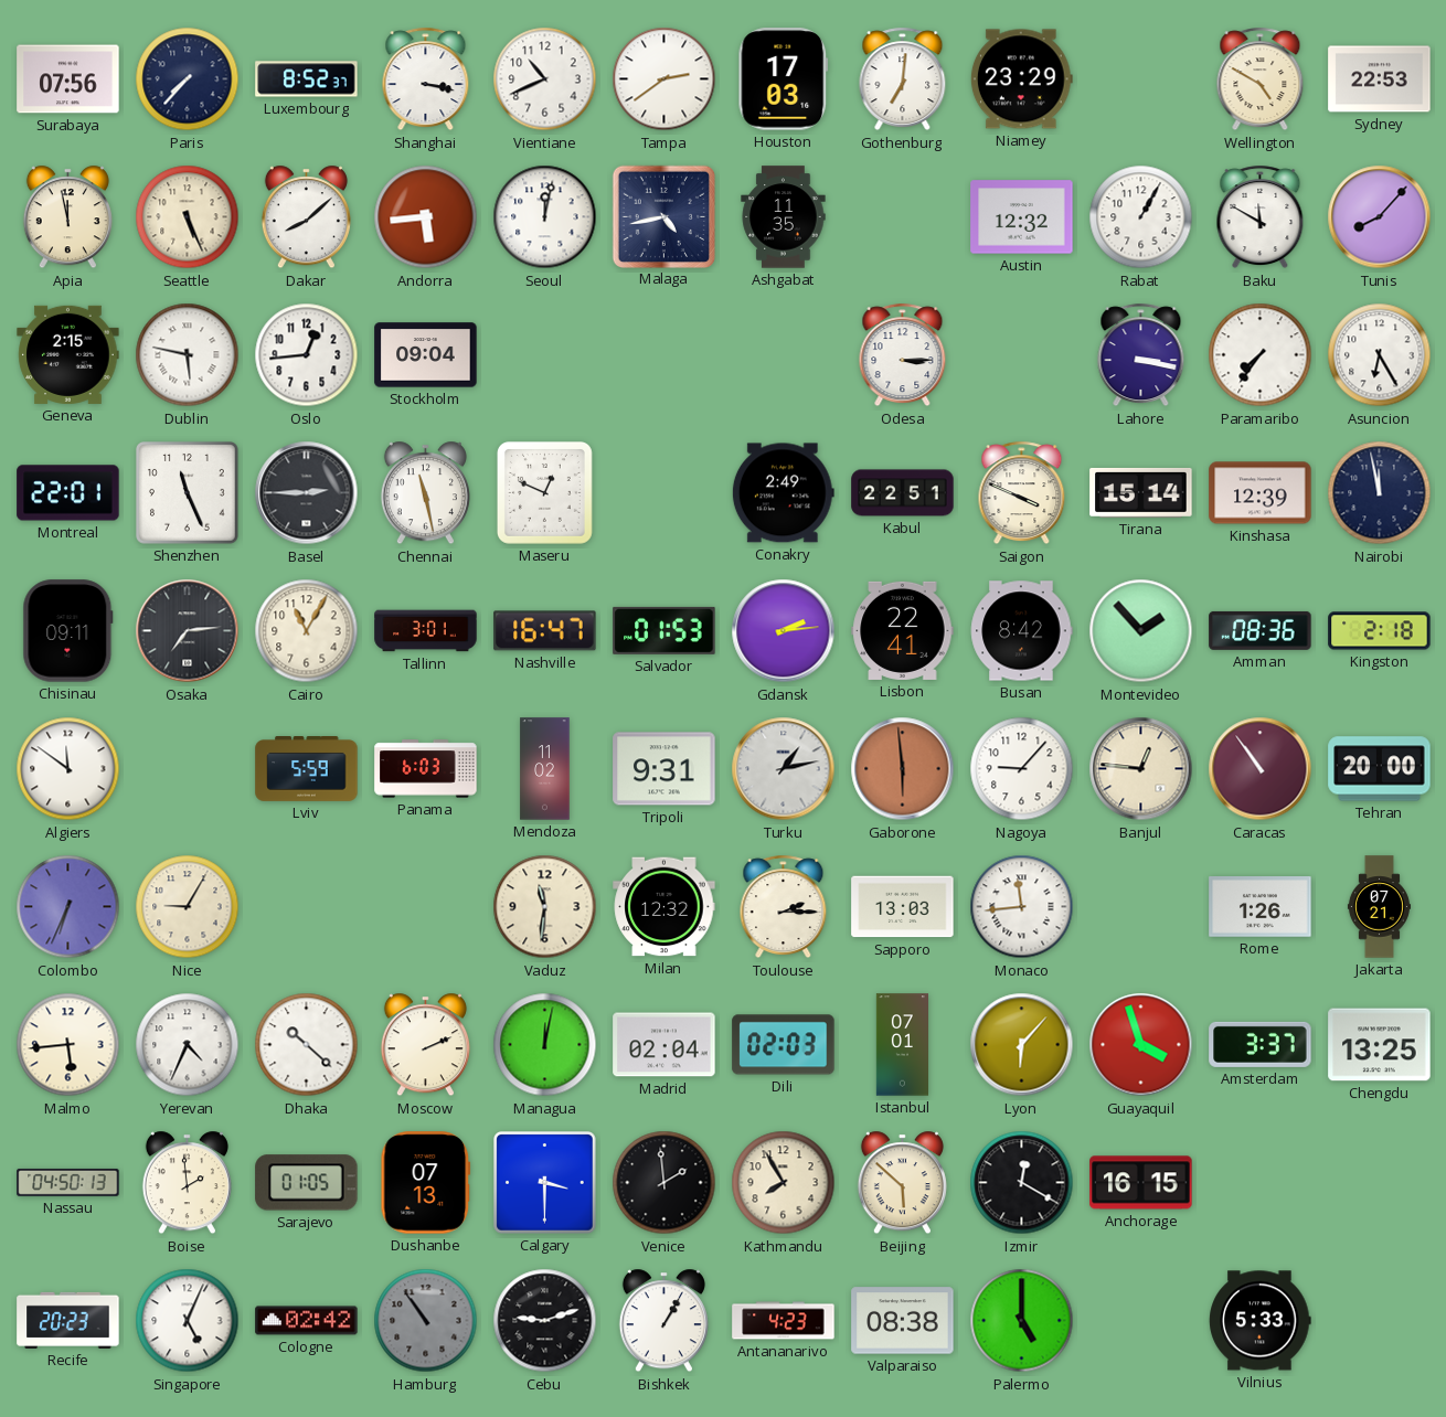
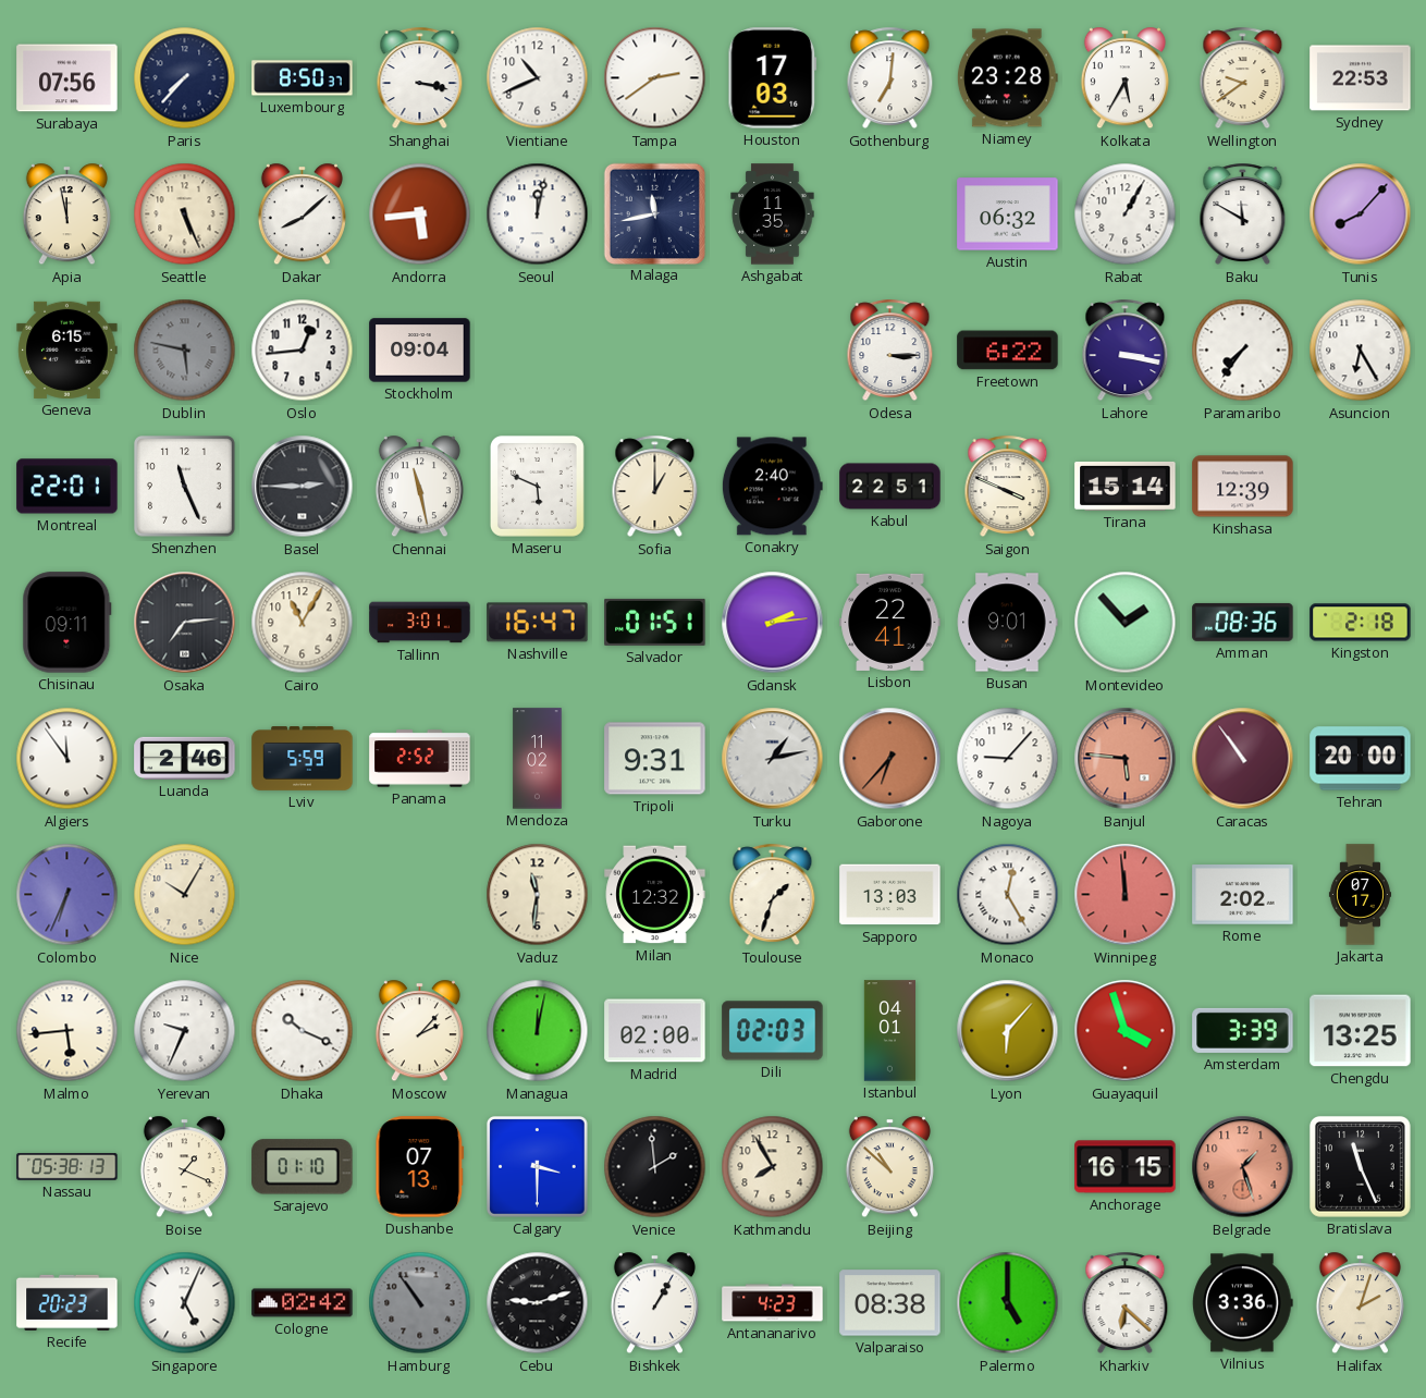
Luxembourg: 8:52 -> 8:50
Niamey: 23:29 -> 23:28
Kolkata: none -> 5:35
Wellington: 4:50 -> 9:39
Malaga: 4:43 -> 11:43
Austin: 12:32 -> 06:32
Geneva: 2:15 -> 6:15
Dublin dial: white -> grey
Freetown: none -> 6:22
Maseru: 12:49 -> 5:49
Sofia: none -> 1:00
Conakry: 2:49 -> 2:40
Nairobi: 11:58 -> none
Salvador: 01:53 -> 01:51
Busan: 8:42 -> 9:01
Algiers: 11:51 -> 11:54
Luanda: none -> 2:46
Panama: 6:03 -> 2:52
Gaborone: 5:59 -> 6:37
Banjul: 12:46 -> 5:46
Banjul dial: cream -> salmon
Nice: 9:05 -> 10:05
Toulouse: 2:15 -> 1:33
Monaco: 11:44 -> 12:25
Winnipeg: none -> 11:59
Rome: 1:26 -> 2:02
Jakarta: 07:21 -> 07:17
Yerevan: 4:34 -> 9:34
Dhaka: 10:22 -> 10:19
Moscow: 2:11 -> 2:07
Madrid: 02:04 -> 02:00
Istanbul: 07:01 -> 04:01
Amsterdam: 3:37 -> 3:39
Nassau: 04:50 -> 05:38
Boise: 1:59 -> 1:19
Sarajevo: 01:05 -> 01:10
Beijing: 5:52 -> 10:52
Izmir: 12:20 -> none
Belgrade: none -> 1:27
Bratislava: none -> 11:26
Kharkiv: none -> 6:22
Vilnius: 5:33 -> 3:36
Halifax: none -> 2:03
